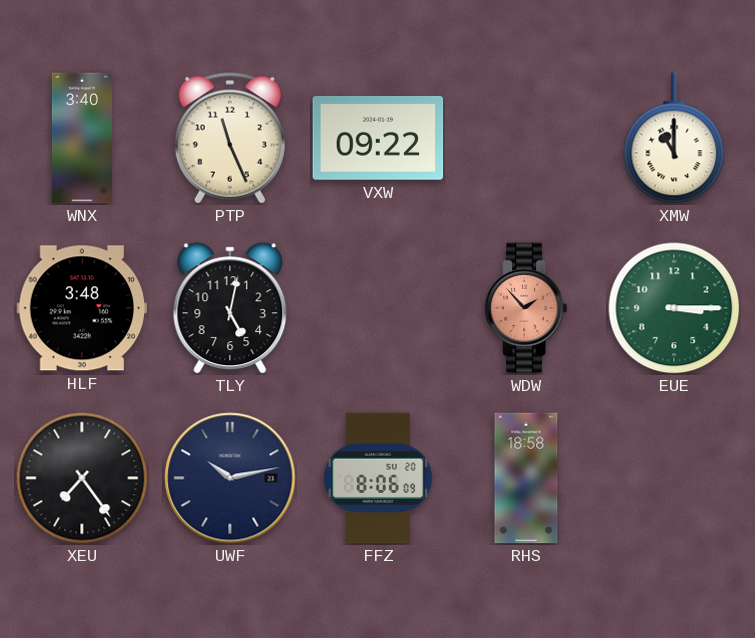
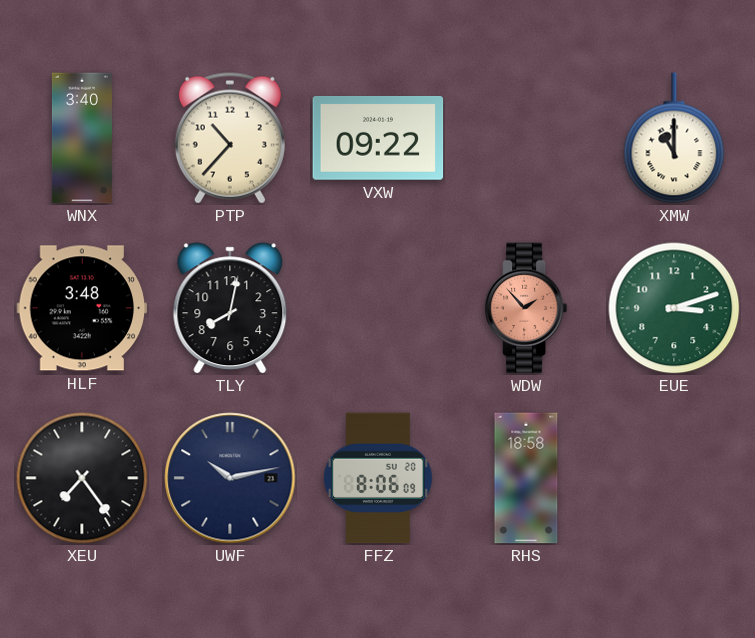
PTP: 11:26 -> 10:37
TLY: 5:02 -> 8:02
EUE: 3:15 -> 3:12
